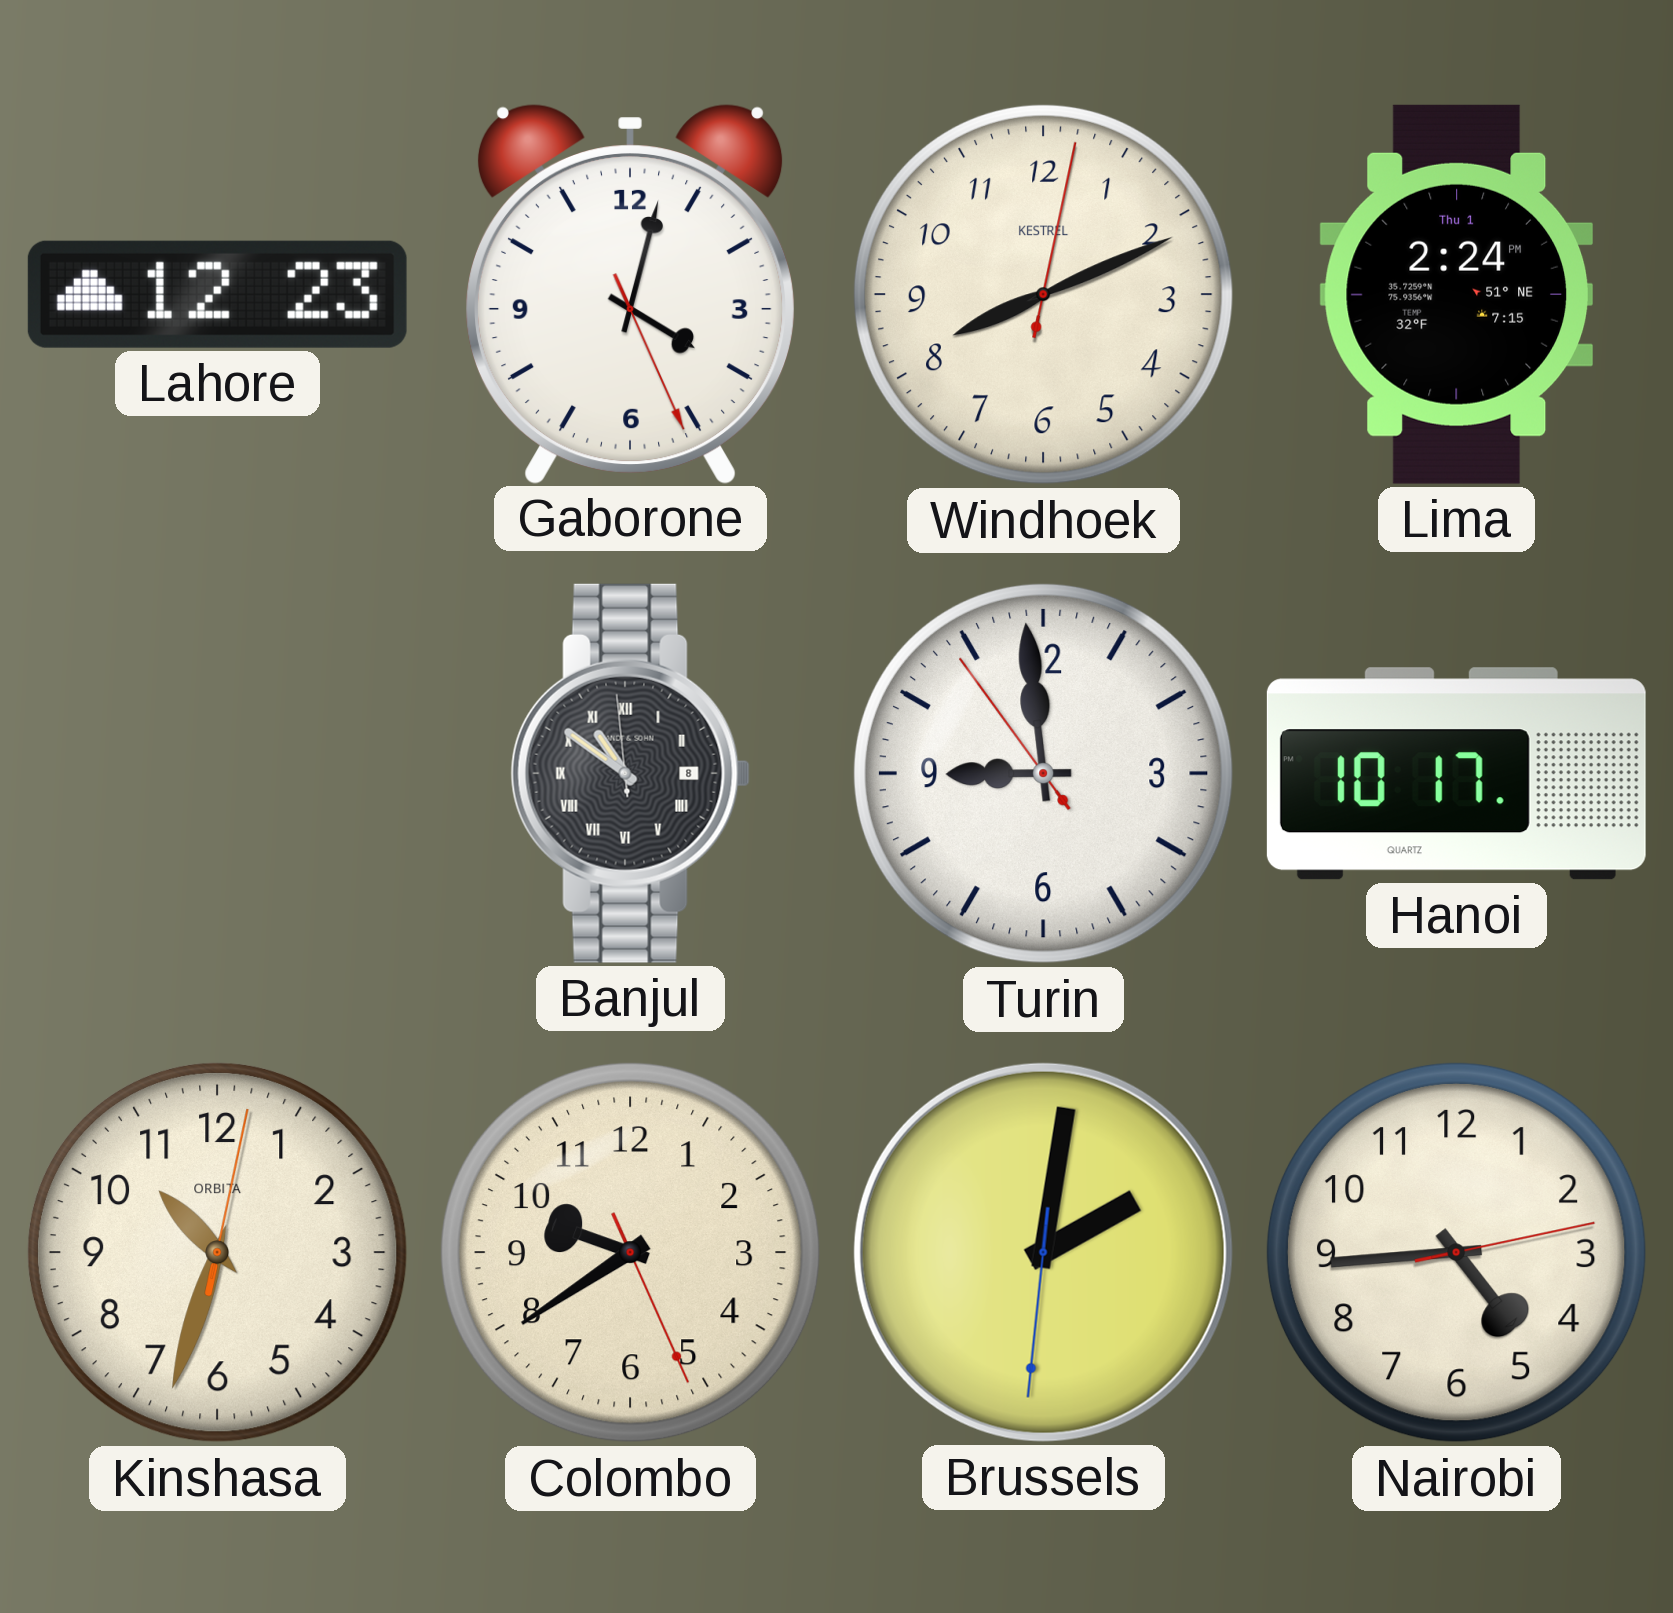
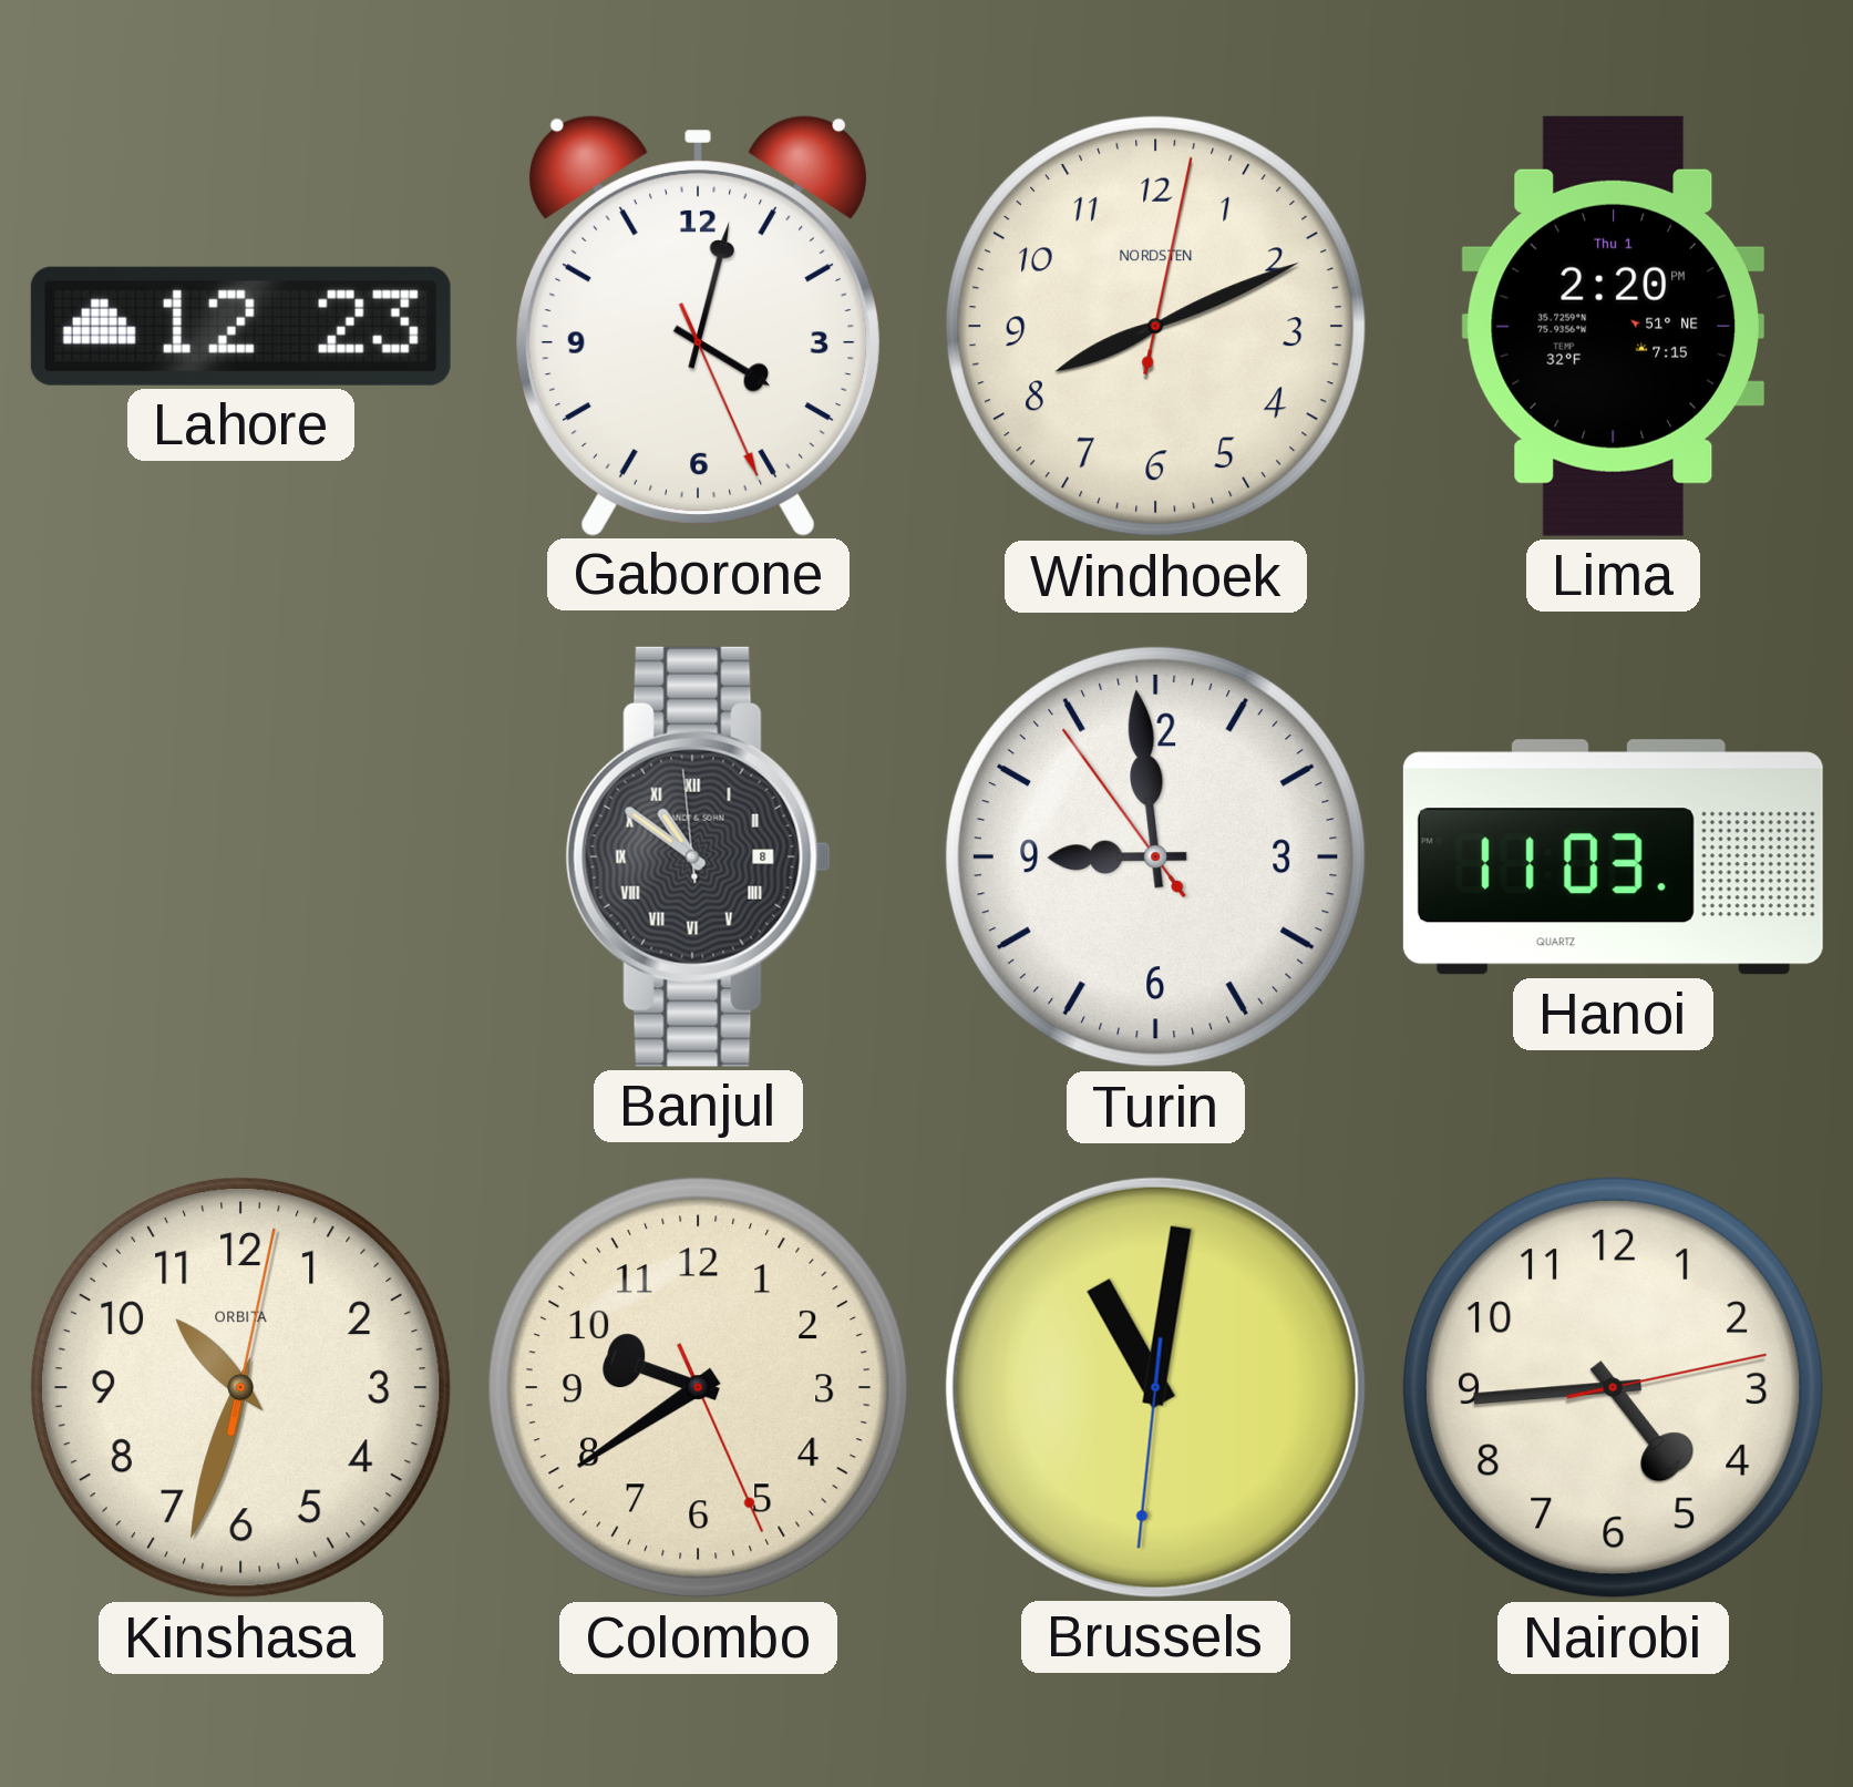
Windhoek brand: KESTREL -> NORDSTEN
Lima: 2:24 -> 2:20
Hanoi: 10:17 -> 11:03
Brussels: 2:01 -> 11:01
